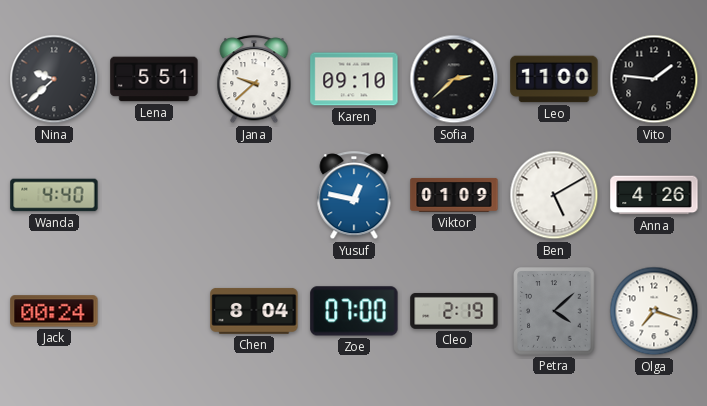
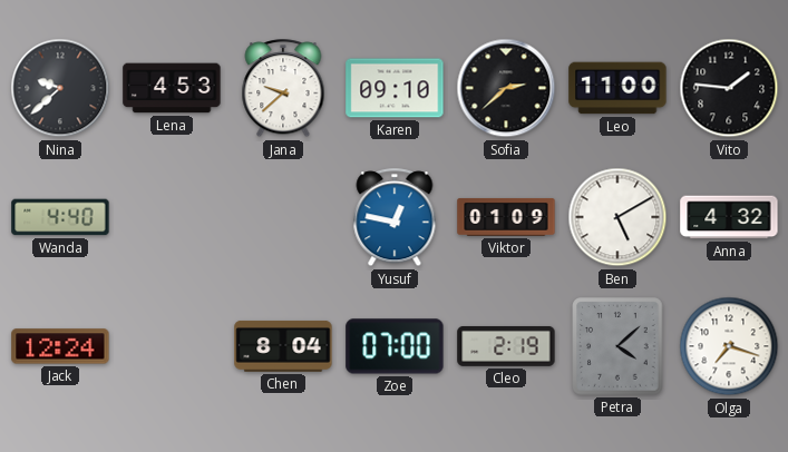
Lena: 5:51 -> 4:53
Anna: 4:26 -> 4:32
Jack: 00:24 -> 12:24
